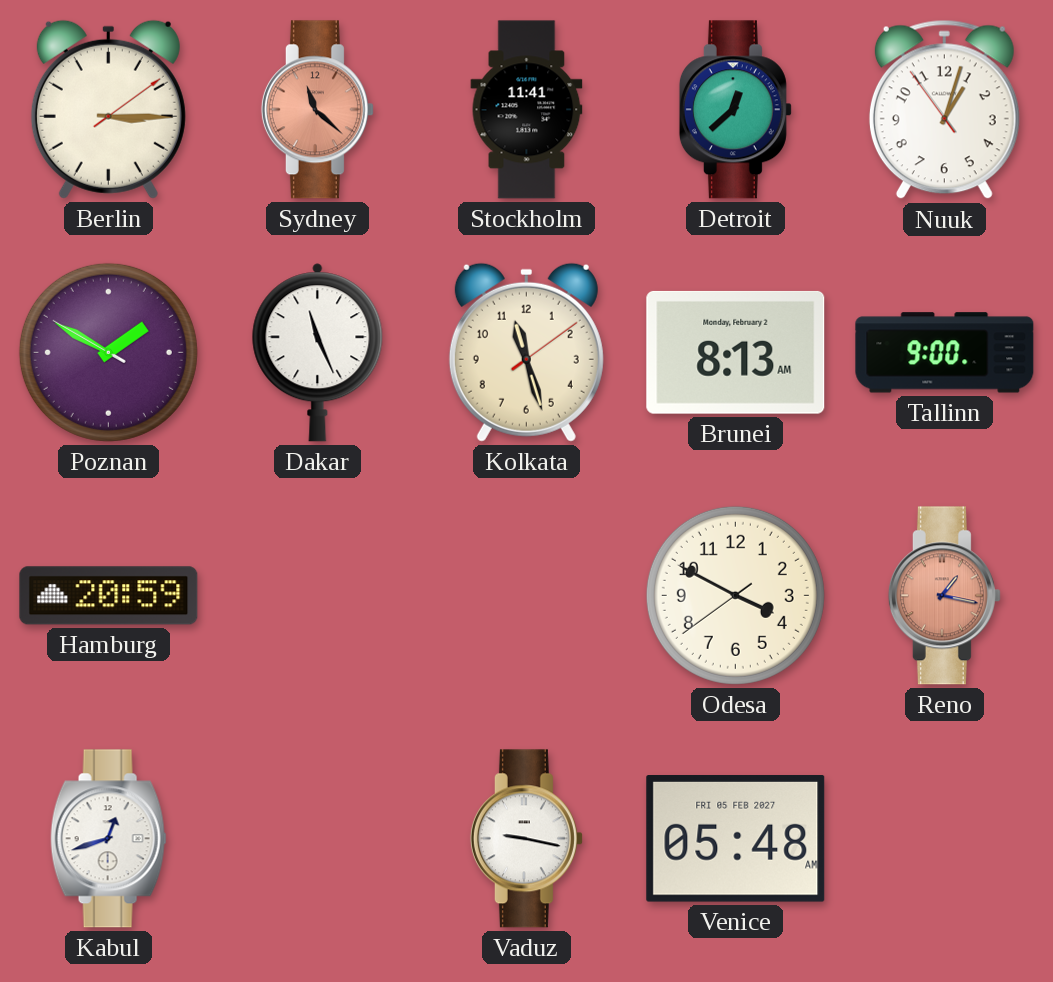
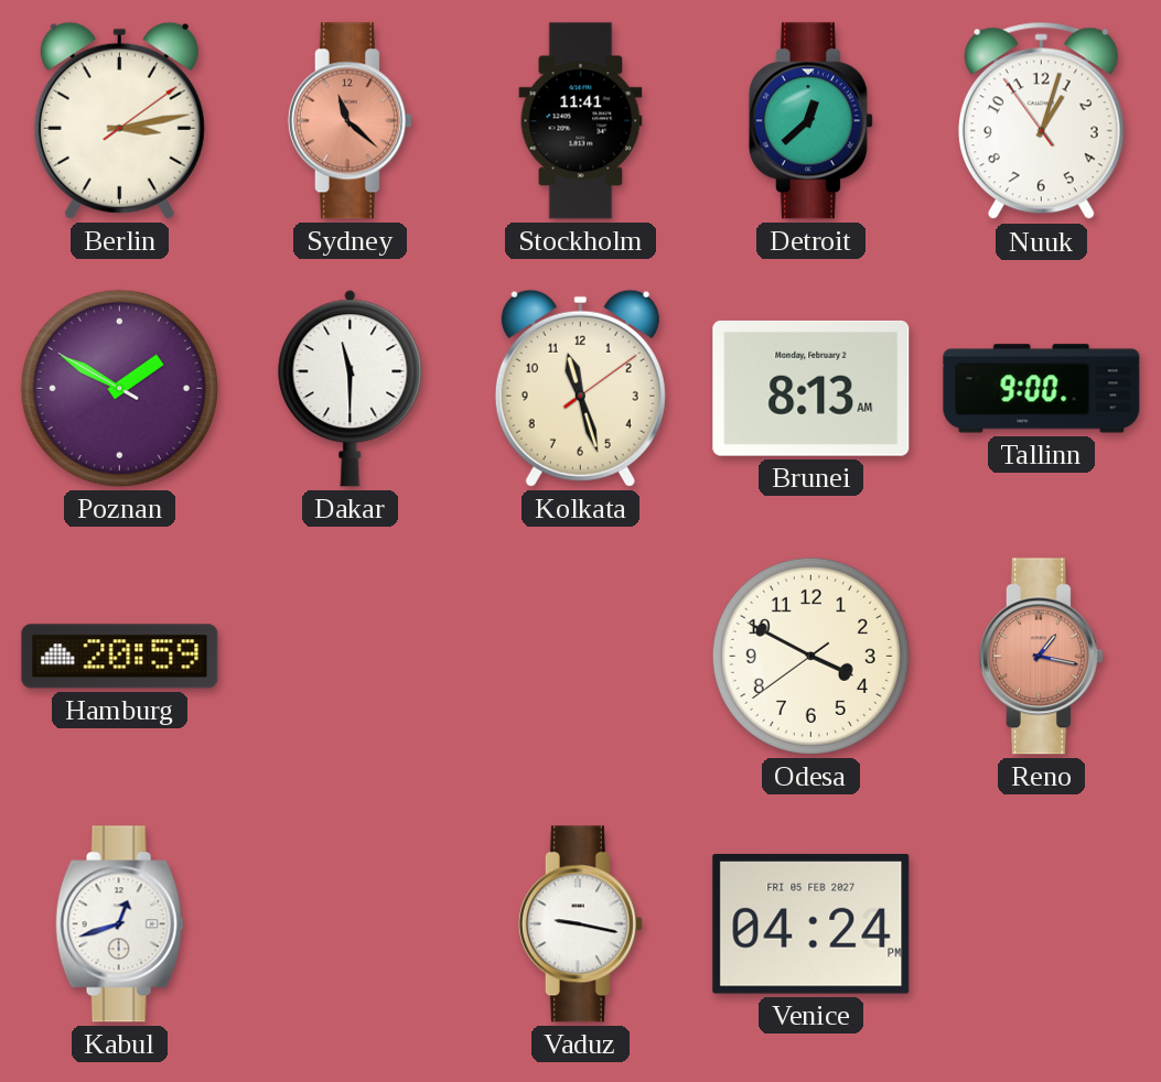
Berlin: 3:15 -> 3:13
Dakar: 11:26 -> 11:30
Venice: 05:48 -> 04:24
